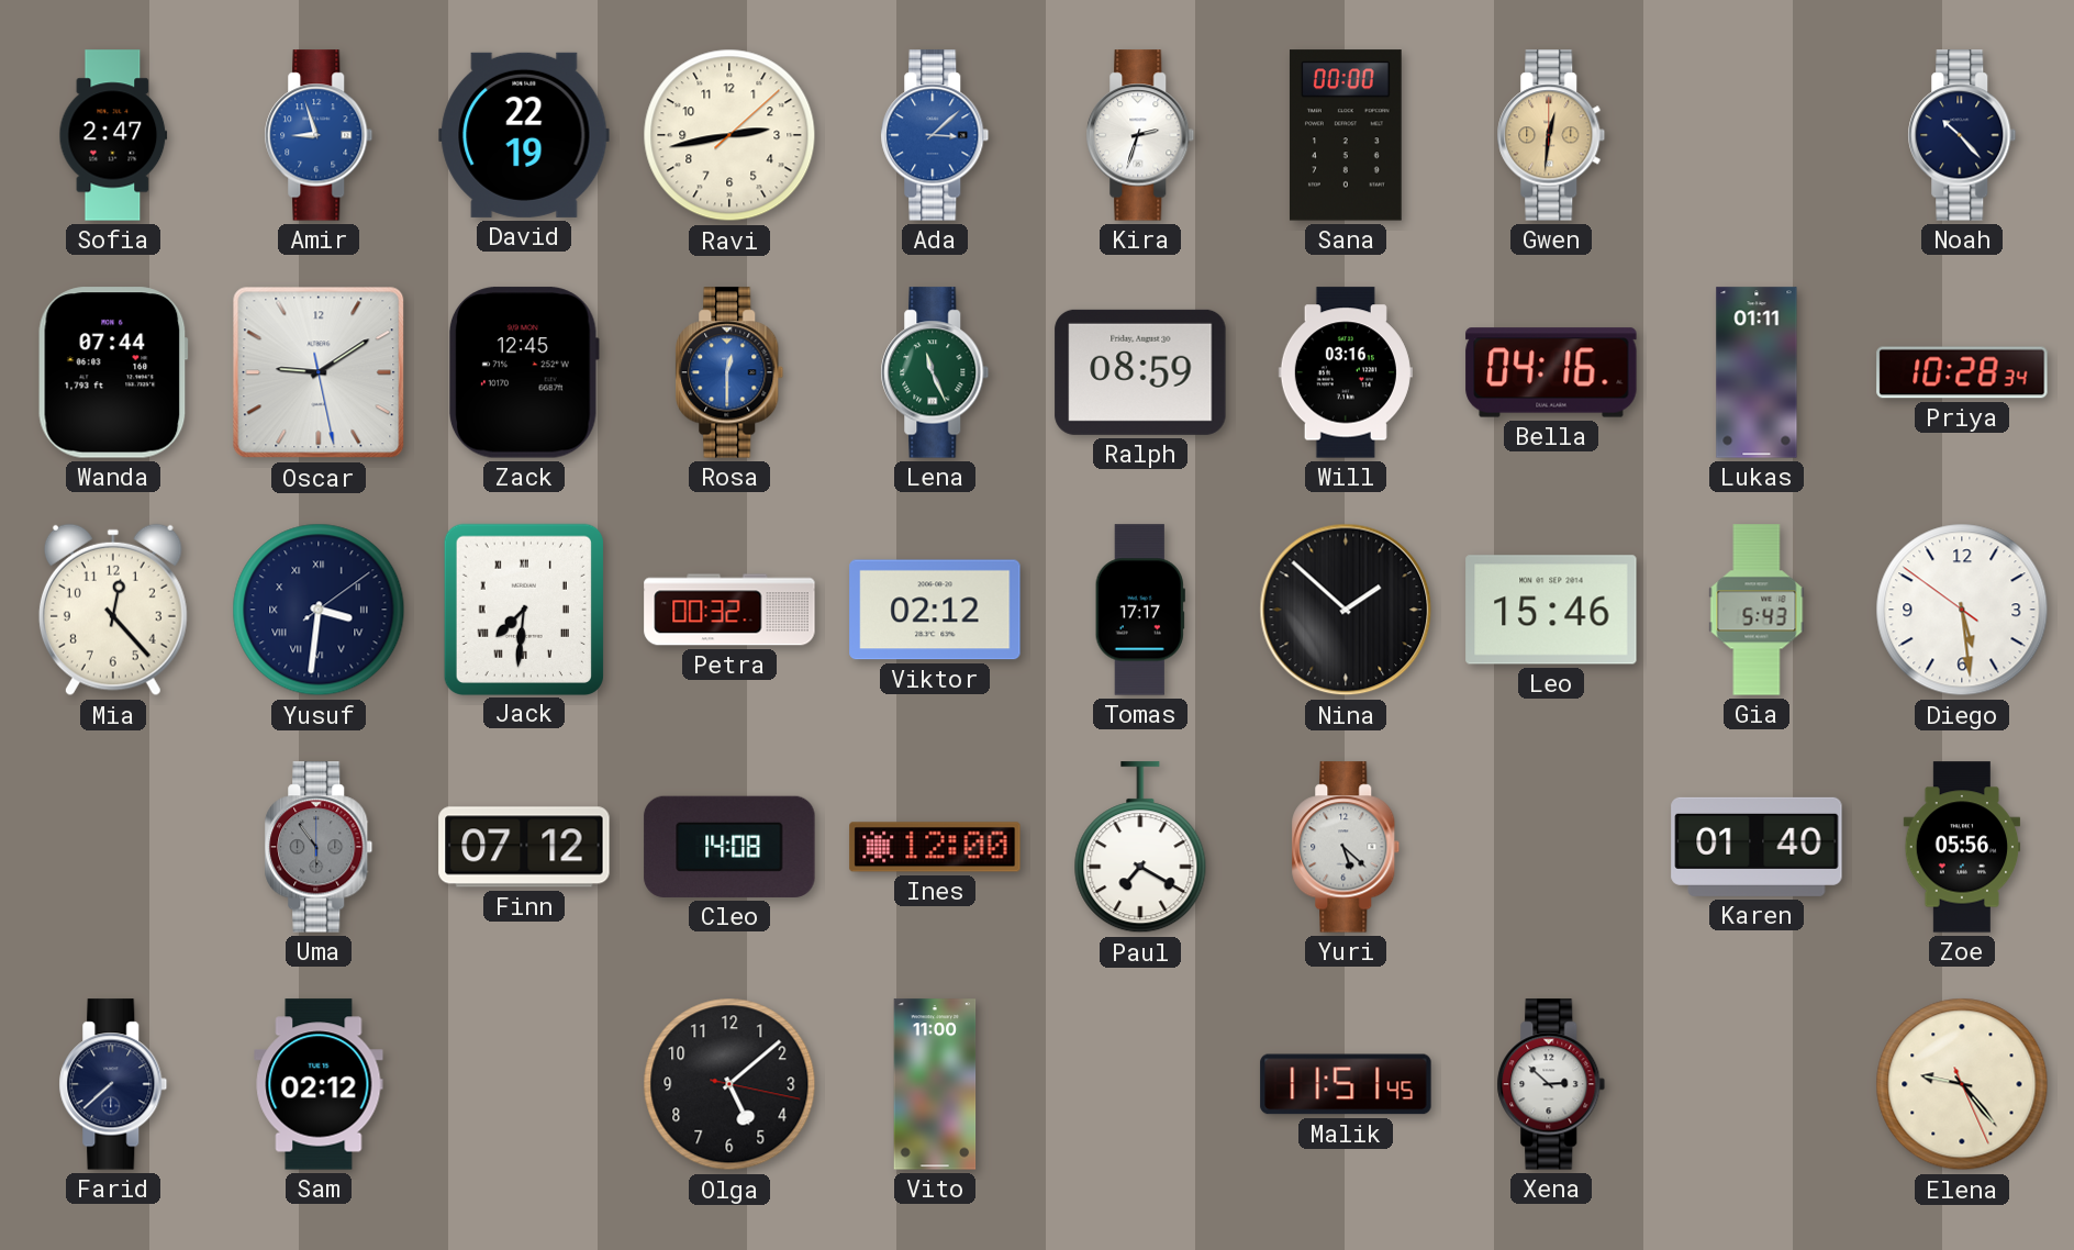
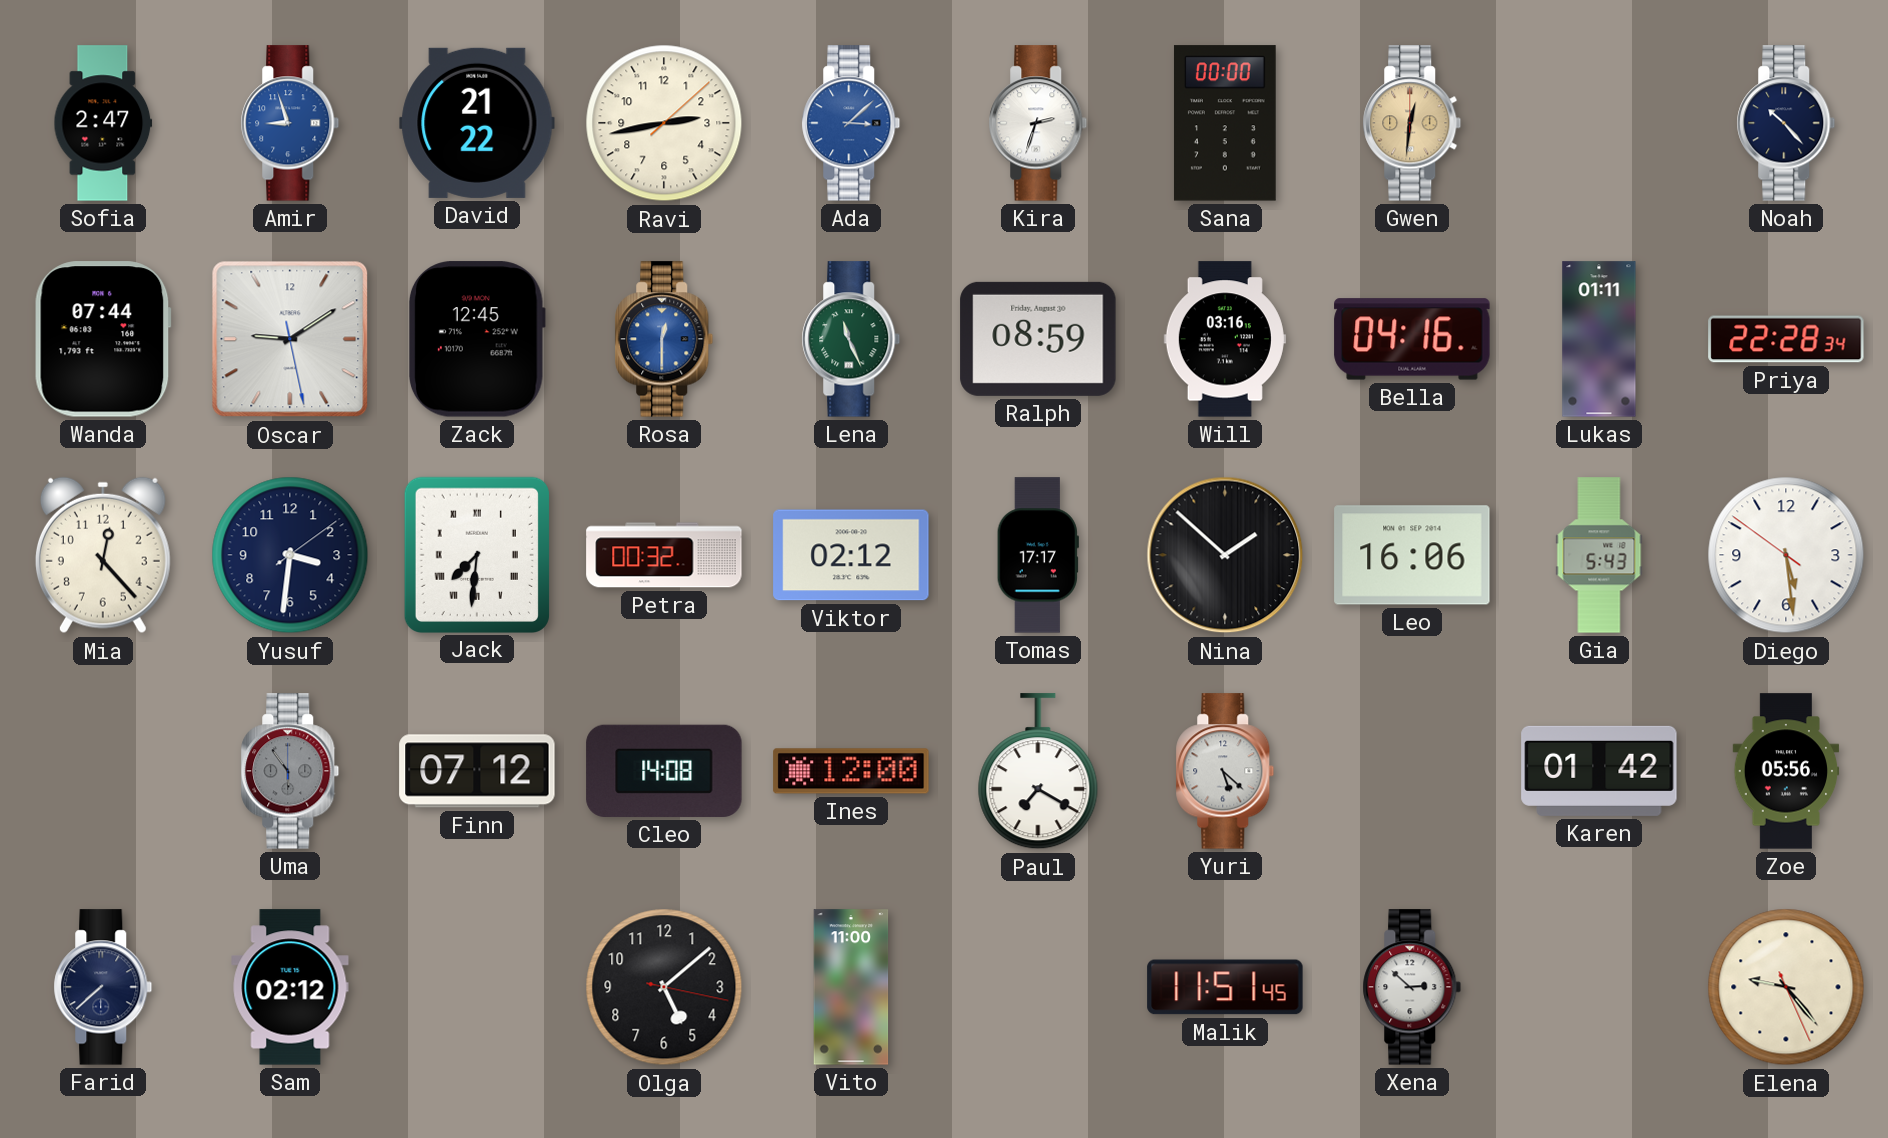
David: 22:19 -> 21:22
Priya: 10:28 -> 22:28
Yusuf numerals: Roman -> Arabic
Leo: 15:46 -> 16:06
Karen: 01:40 -> 01:42
